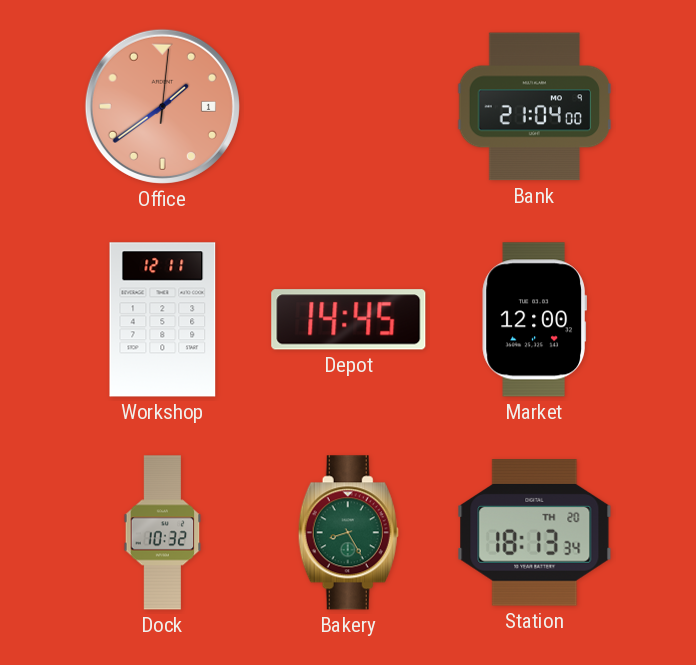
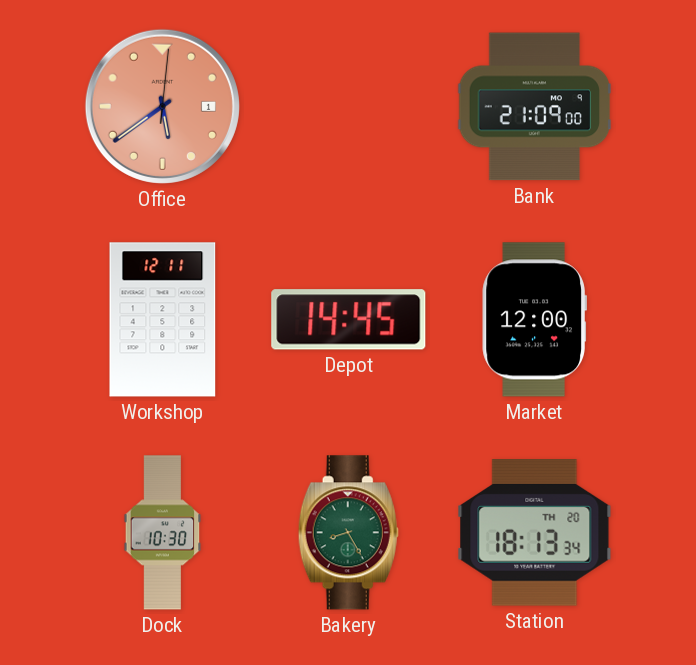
Office: 1:39 -> 5:39
Bank: 21:04 -> 21:09
Dock: 10:32 -> 10:30
